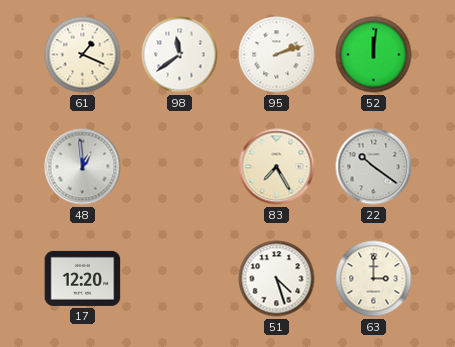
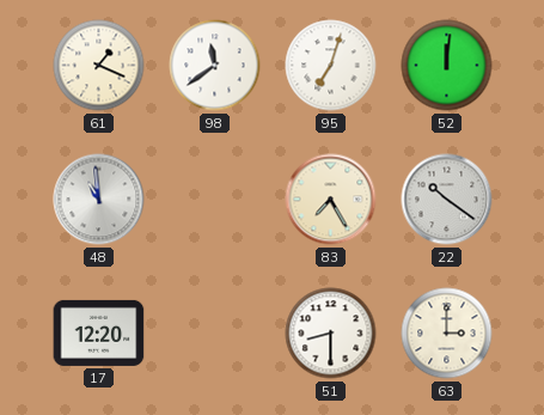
95: 2:12 -> 7:03
48: 12:59 -> 10:59
51: 4:27 -> 8:30
